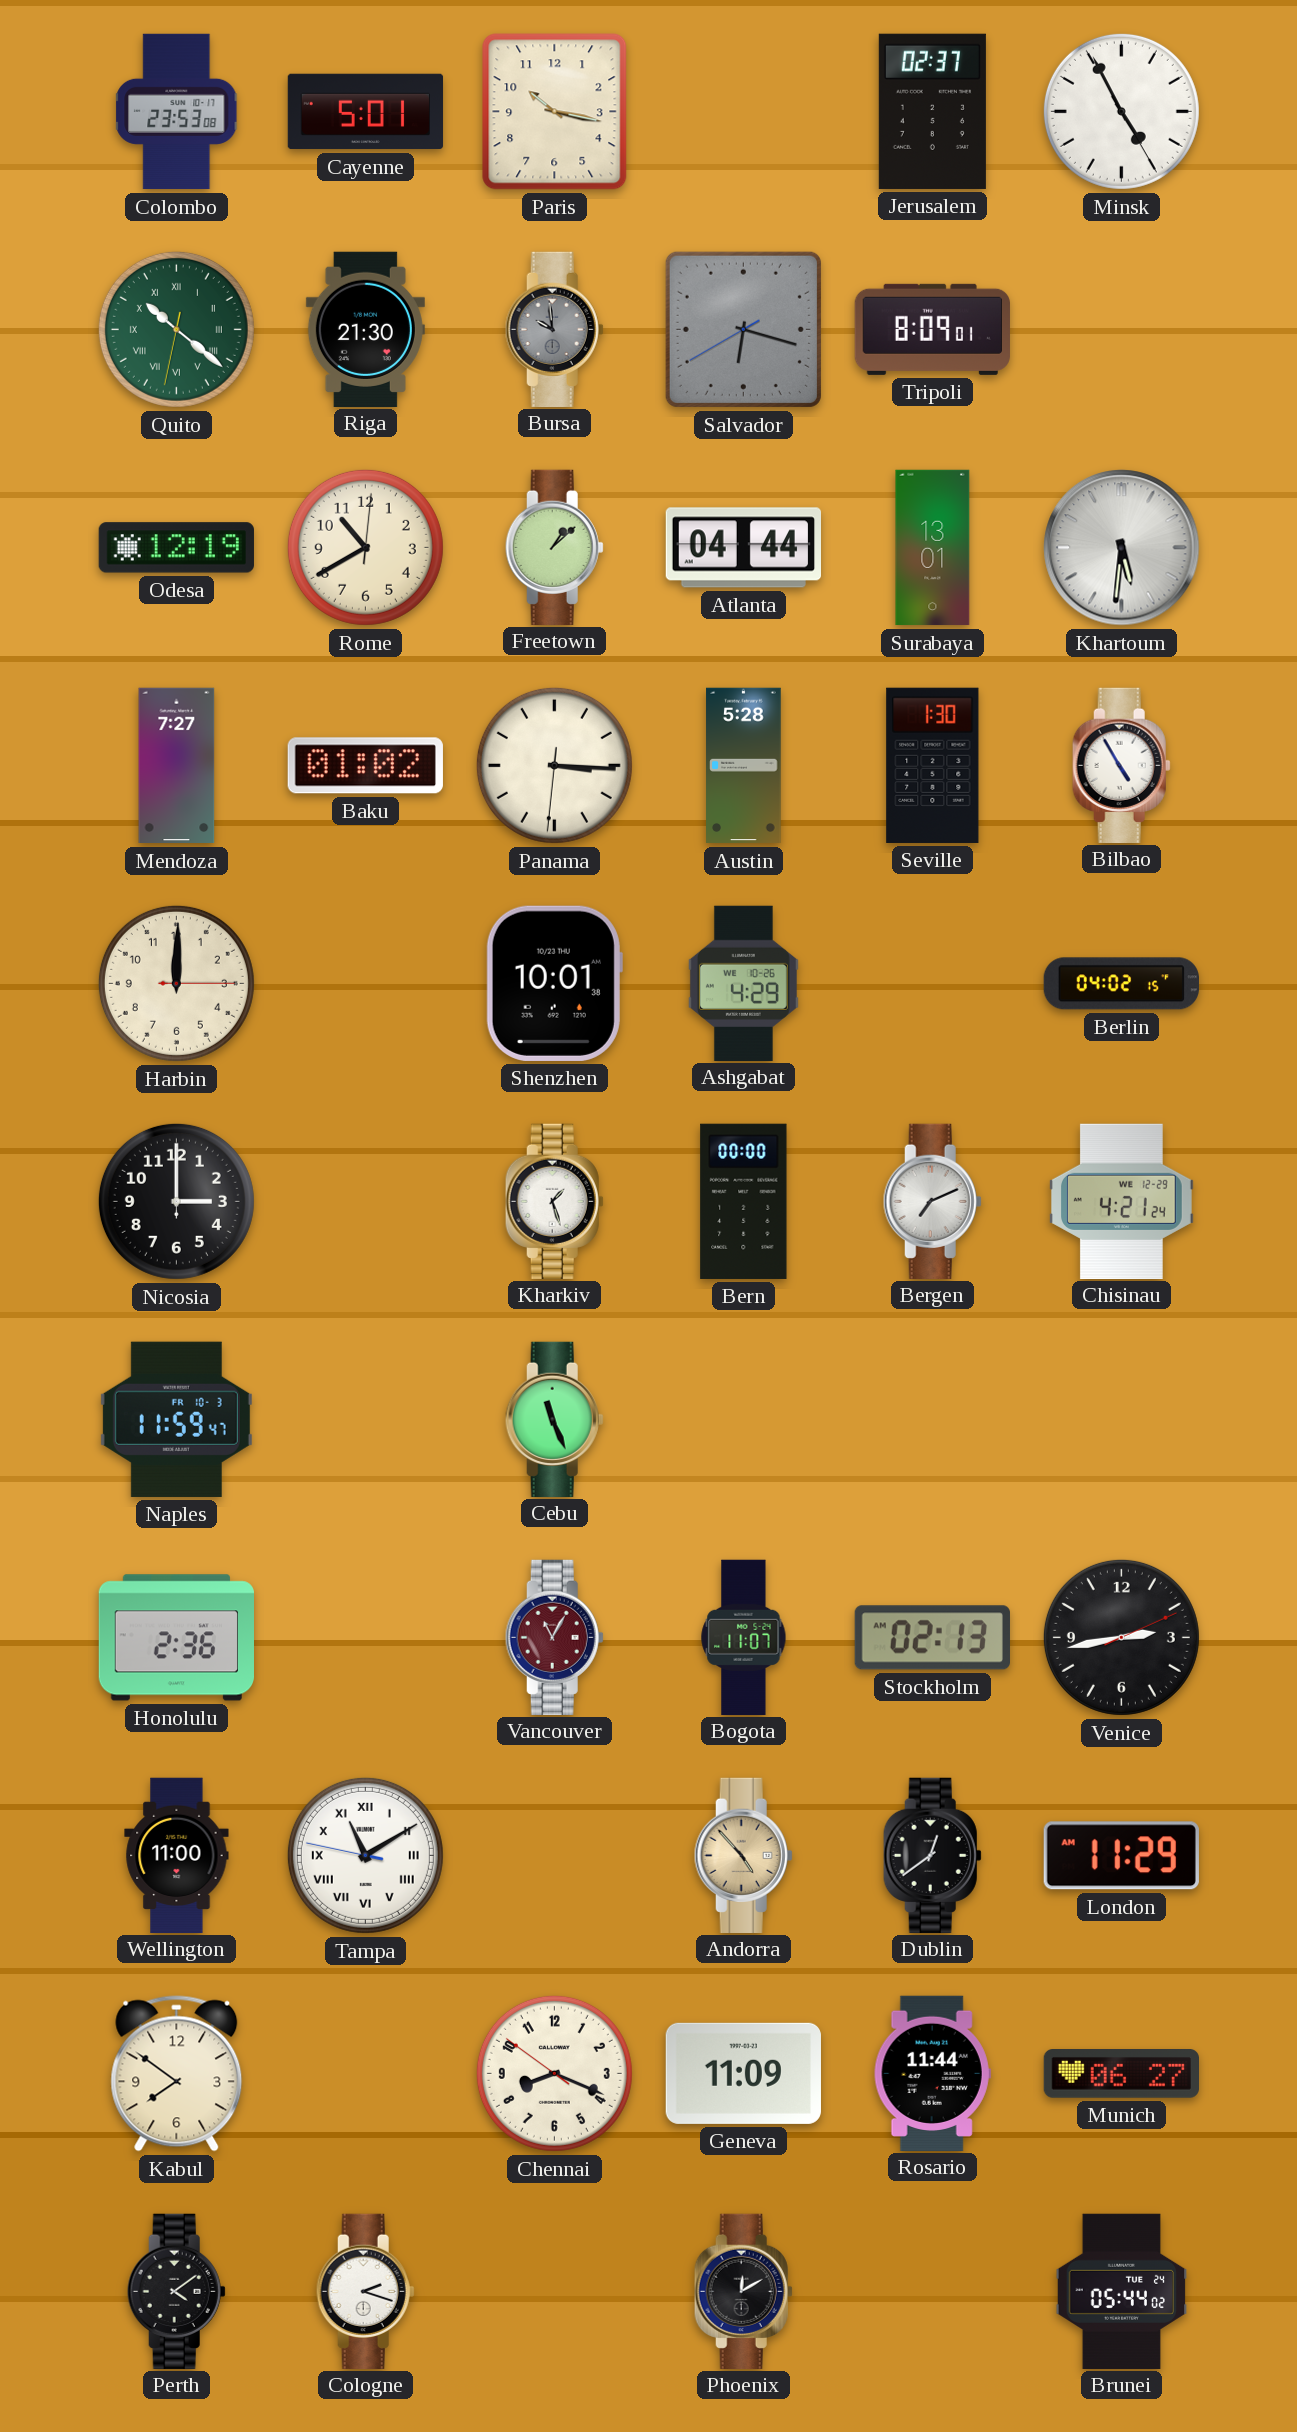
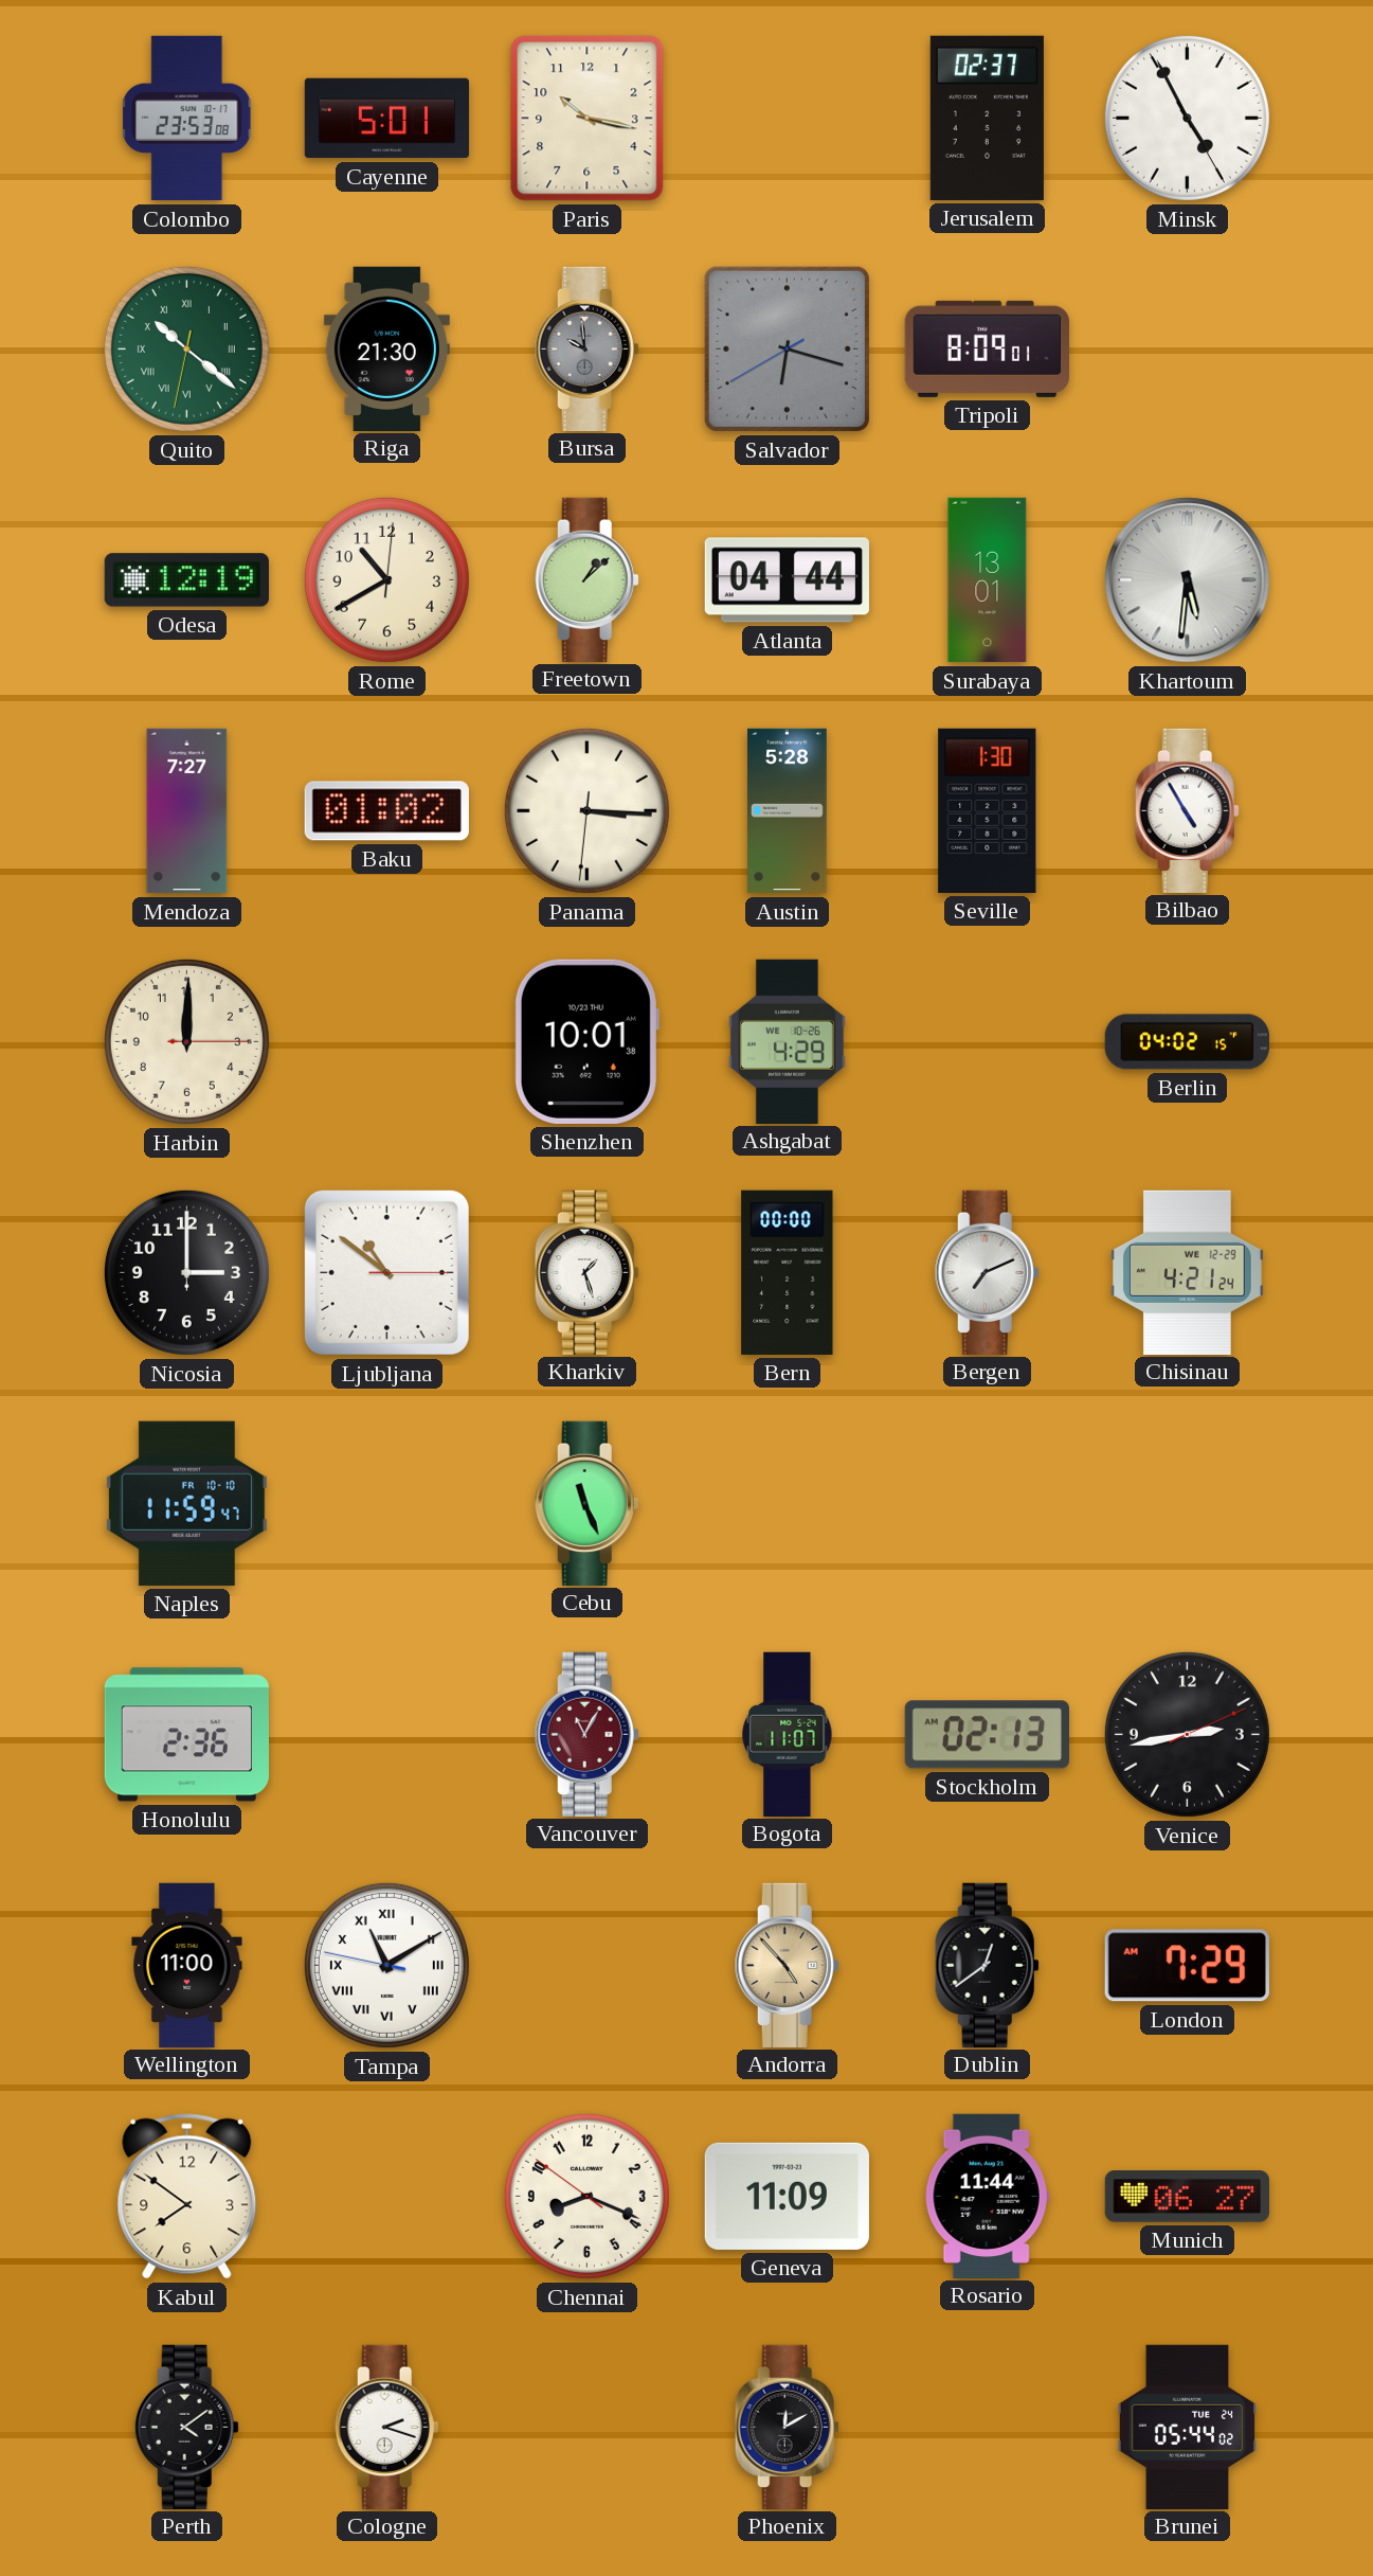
Ljubljana: none -> 10:51
Naples date: FR 10-3 -> FR 10-10
London: 11:29 -> 7:29
